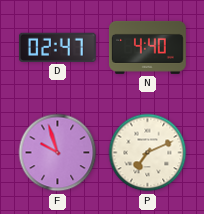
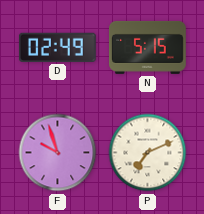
D: 02:47 -> 02:49
N: 4:40 -> 5:15
